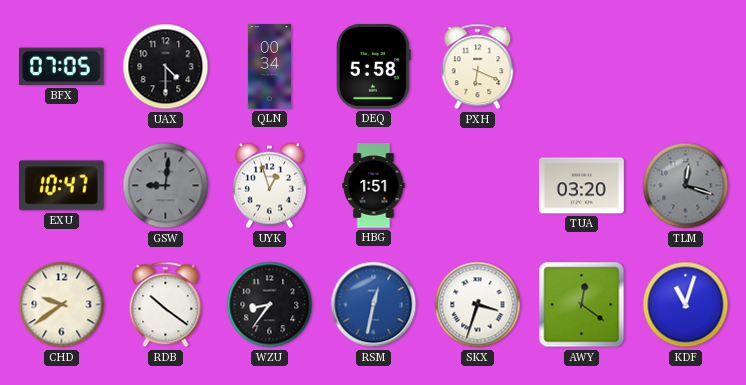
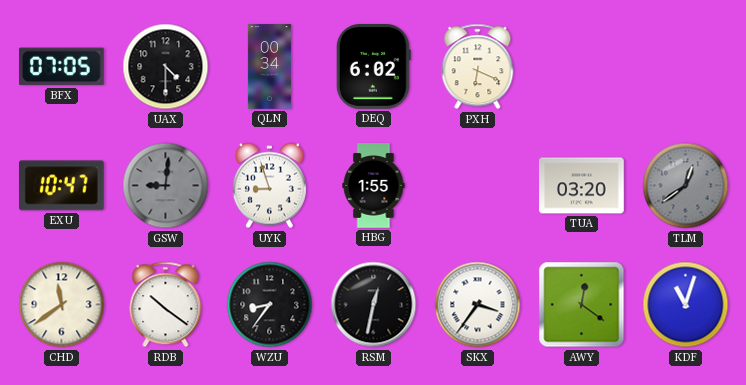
DEQ: 5:58 -> 6:02
UYK: 12:57 -> 8:57
HBG: 1:51 -> 1:55
TLM: 12:18 -> 12:39
CHD: 9:39 -> 11:39
RSM dial: blue -> black
SKX: 3:33 -> 3:36
